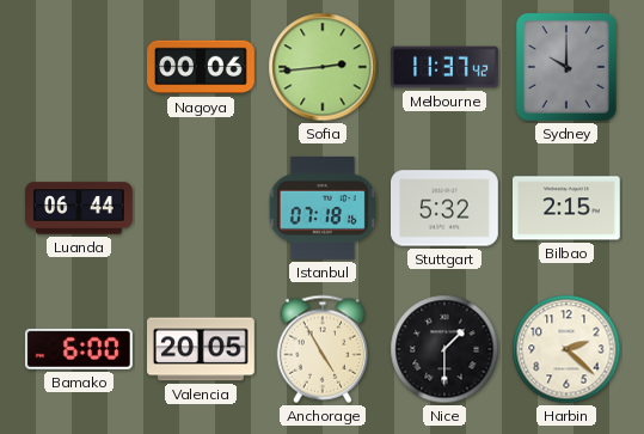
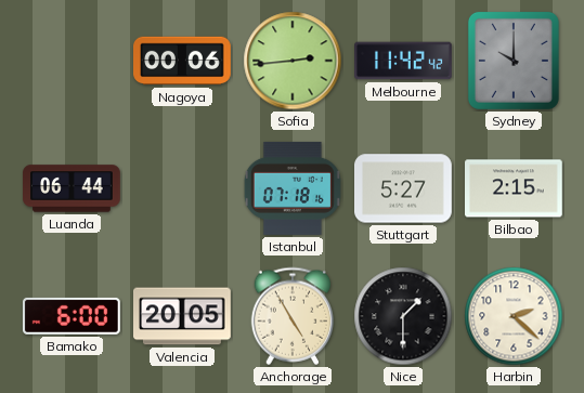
Melbourne: 11:37 -> 11:42
Stuttgart: 5:32 -> 5:27
